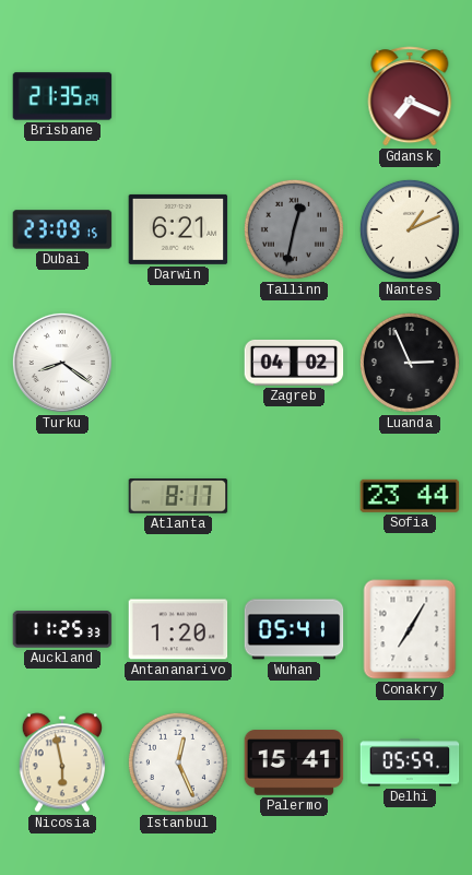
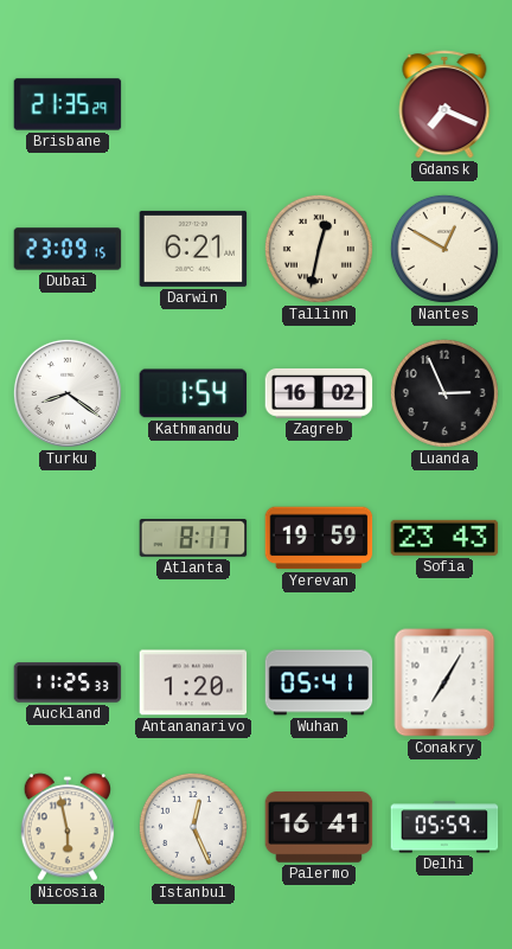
Tallinn dial: grey -> cream
Nantes: 1:11 -> 12:50
Kathmandu: none -> 1:54
Zagreb: 04:02 -> 16:02
Yerevan: none -> 19:59
Sofia: 23:44 -> 23:43
Palermo: 15:41 -> 16:41
